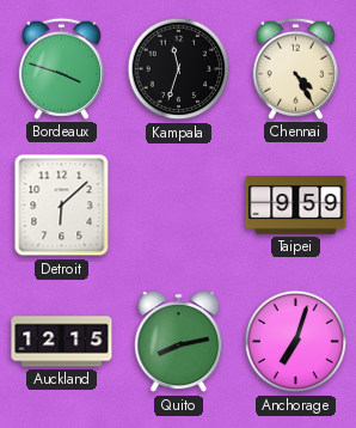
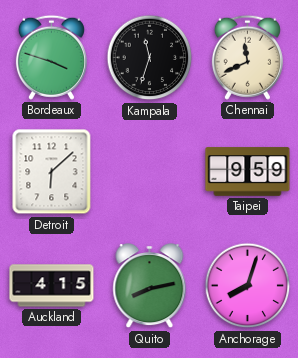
Chennai: 4:25 -> 11:41
Auckland: 12:15 -> 4:15
Anchorage: 7:03 -> 8:03
